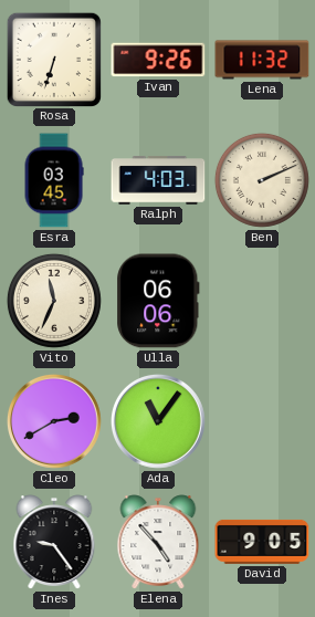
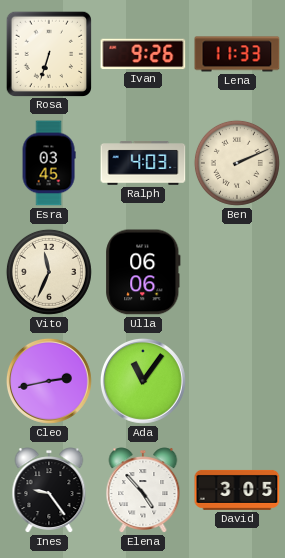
Lena: 11:32 -> 11:33
Cleo: 2:40 -> 2:43
David: 9:05 -> 3:05
